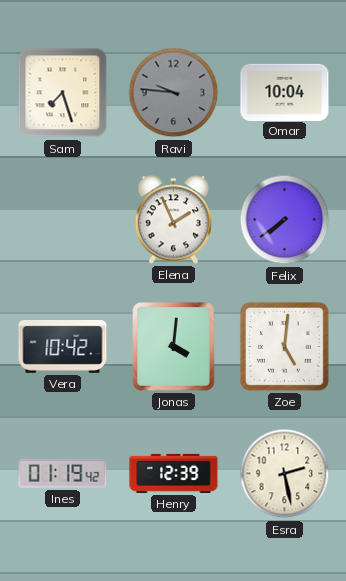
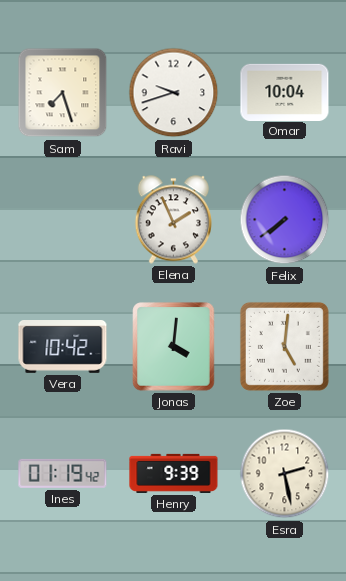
Ravi: 9:46 -> 9:42
Ravi dial: grey -> white
Henry: 12:39 -> 9:39
